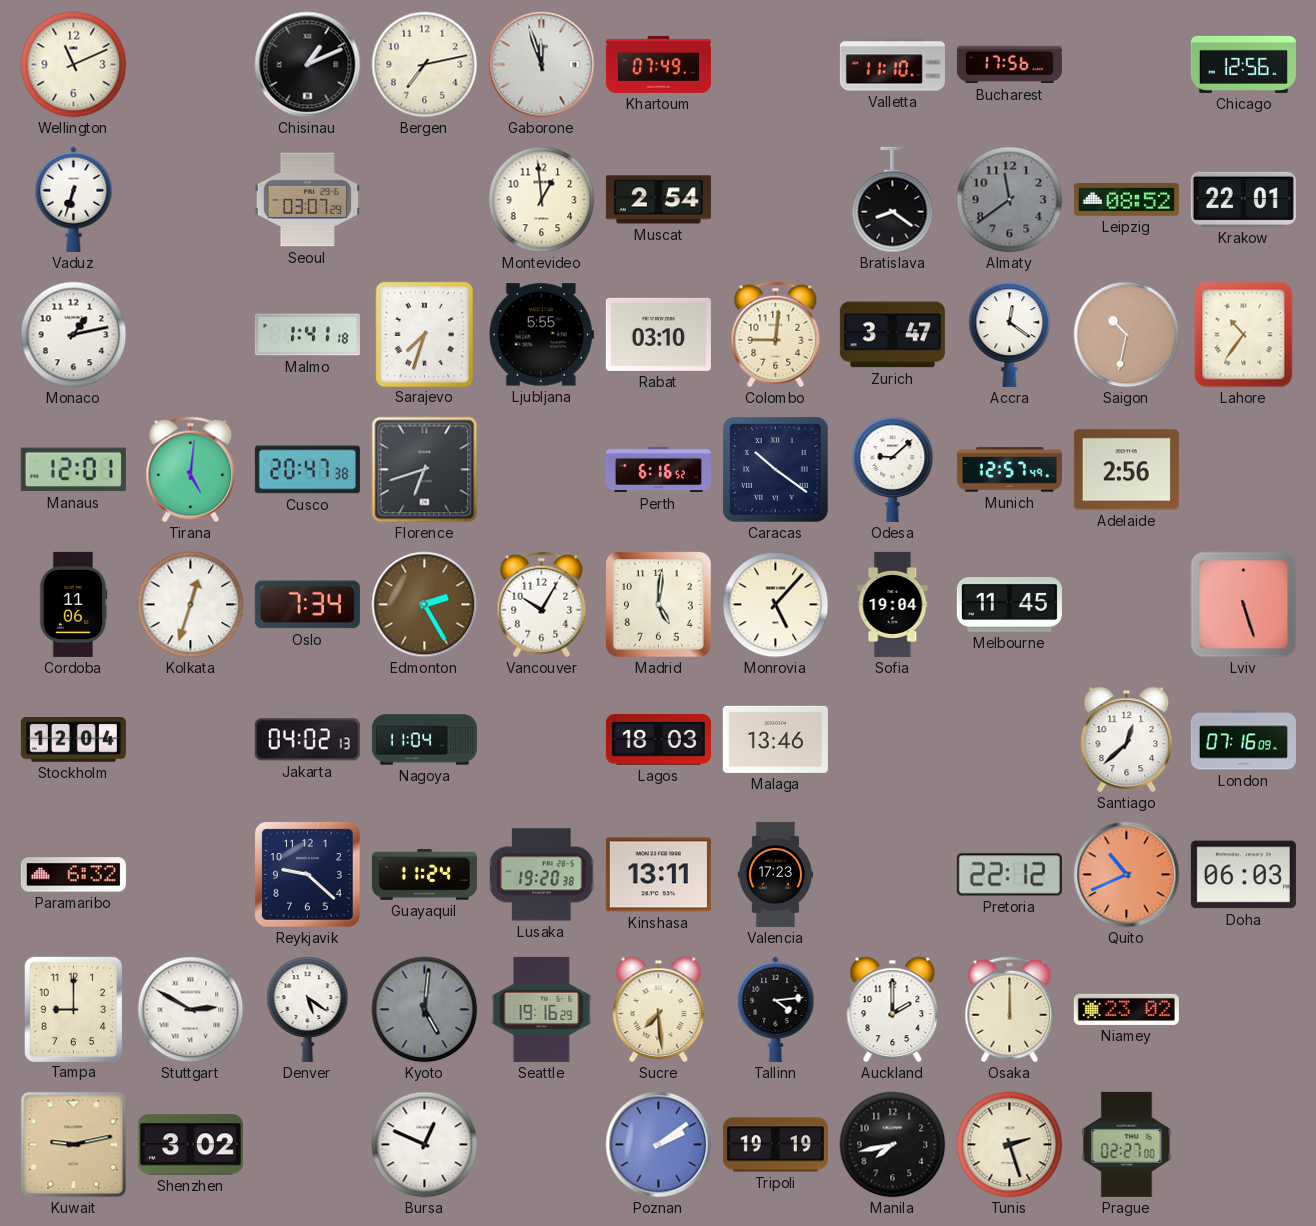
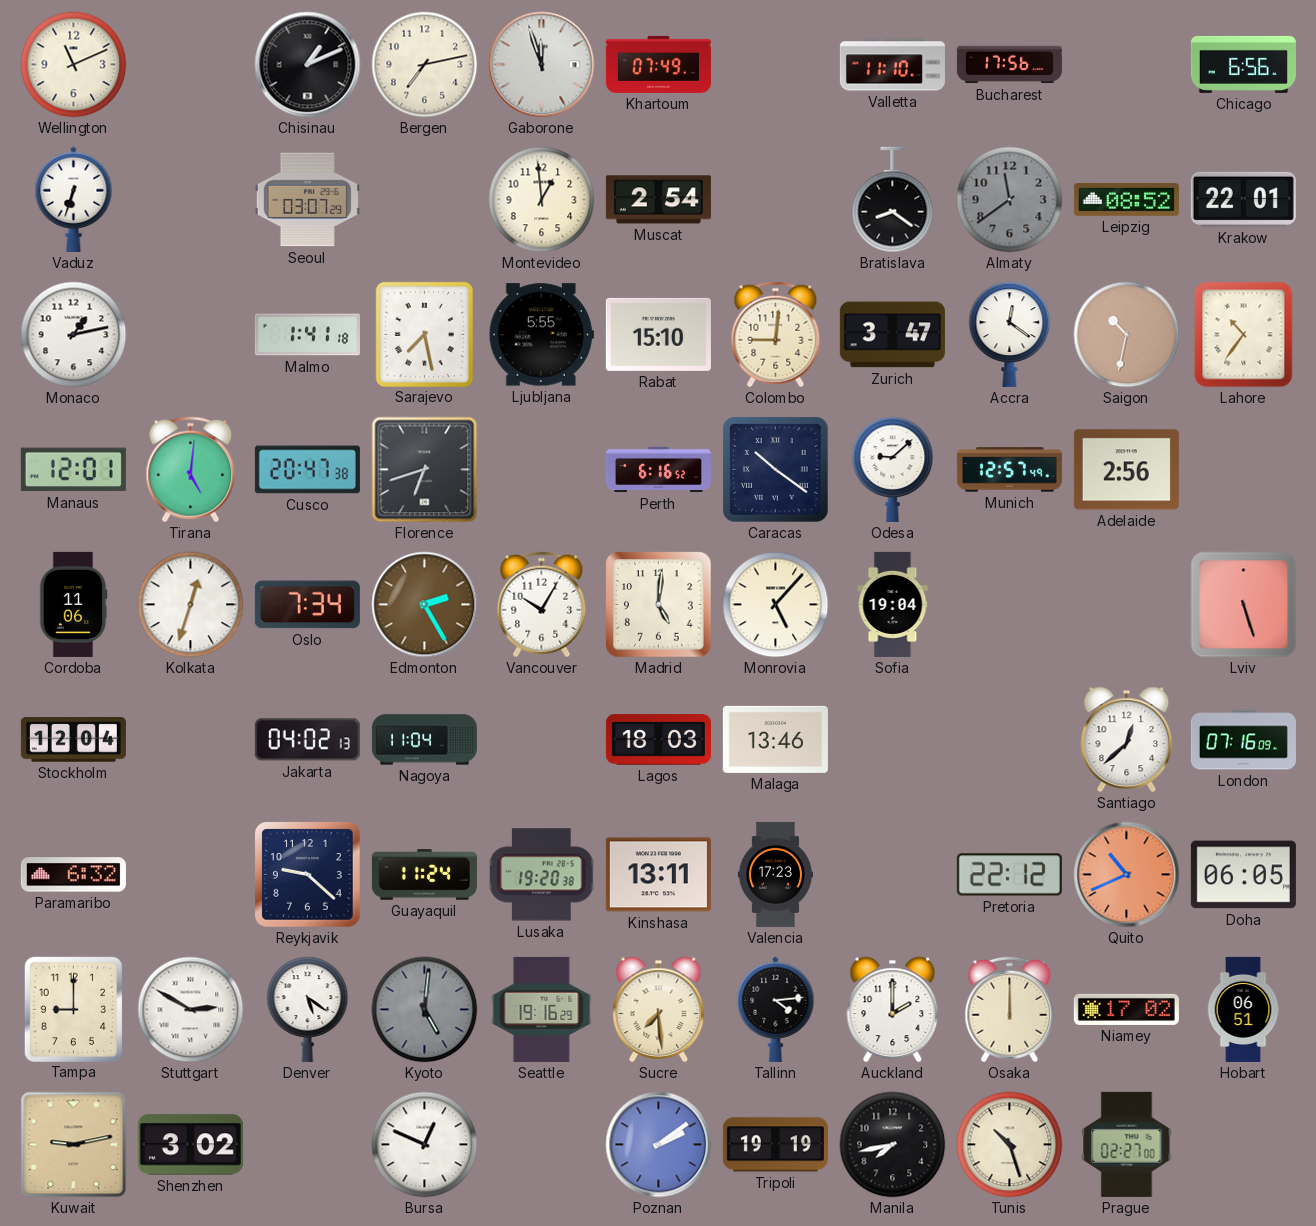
Chicago: 12:56 -> 6:56
Sarajevo: 7:33 -> 7:28
Rabat: 03:10 -> 15:10
Melbourne: 11:45 -> none
Doha: 06:03 -> 06:05
Niamey: 23:02 -> 17:02
Hobart: none -> 06:51
Tunis: 2:27 -> 10:27
